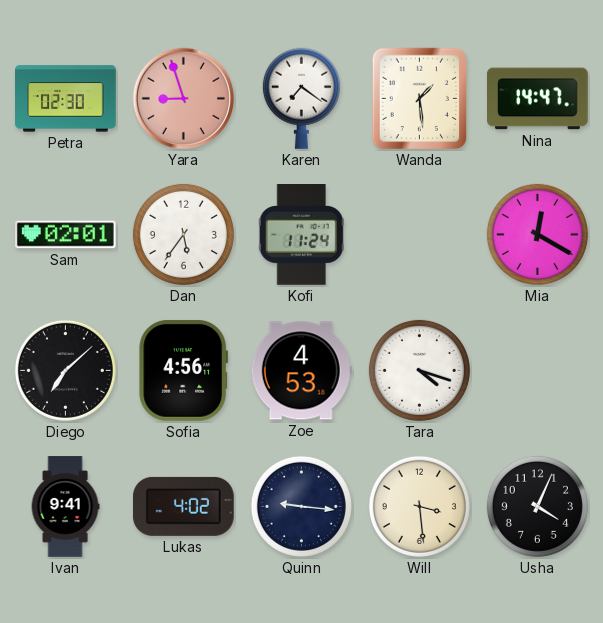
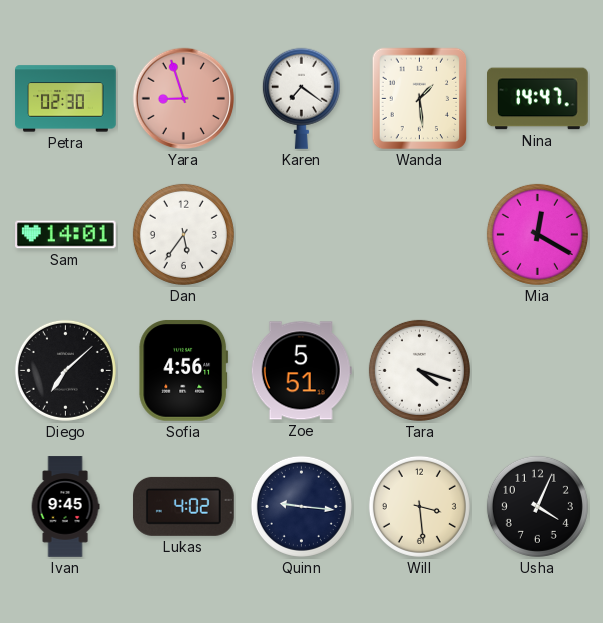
Sam: 02:01 -> 14:01
Kofi: 11:24 -> none
Zoe: 4:53 -> 5:51
Ivan: 9:41 -> 9:45
